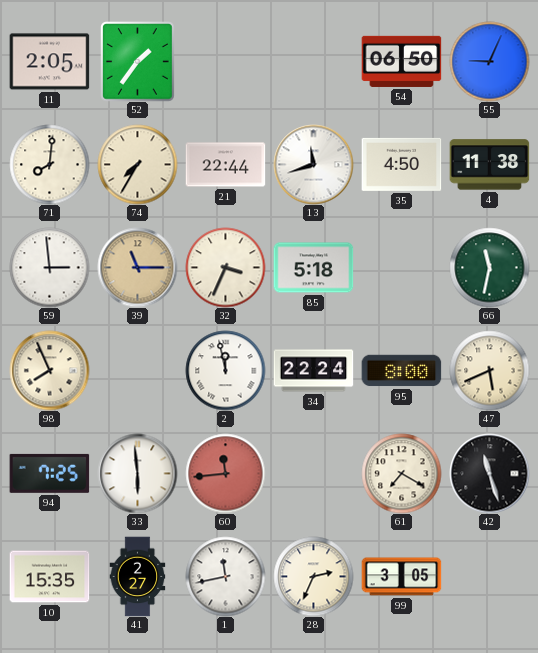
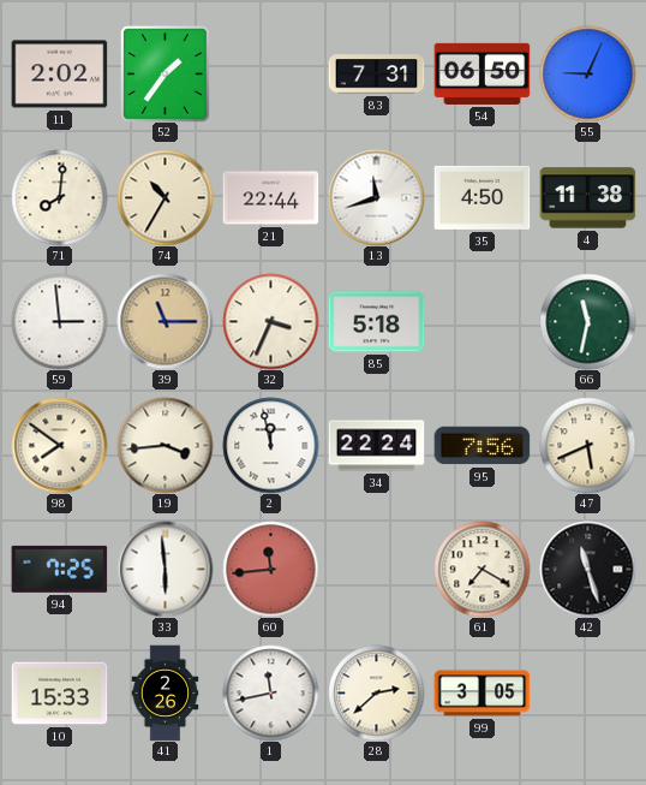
11: 2:05 -> 2:02
83: none -> 7:31
74: 7:35 -> 10:35
98: 7:56 -> 7:51
19: none -> 3:44
95: 8:00 -> 7:56
10: 15:35 -> 15:33
41: 2:27 -> 2:26
28: 2:34 -> 2:38
